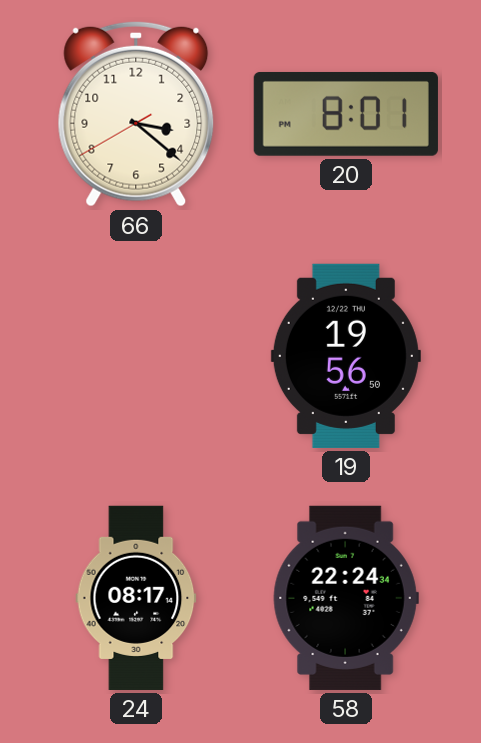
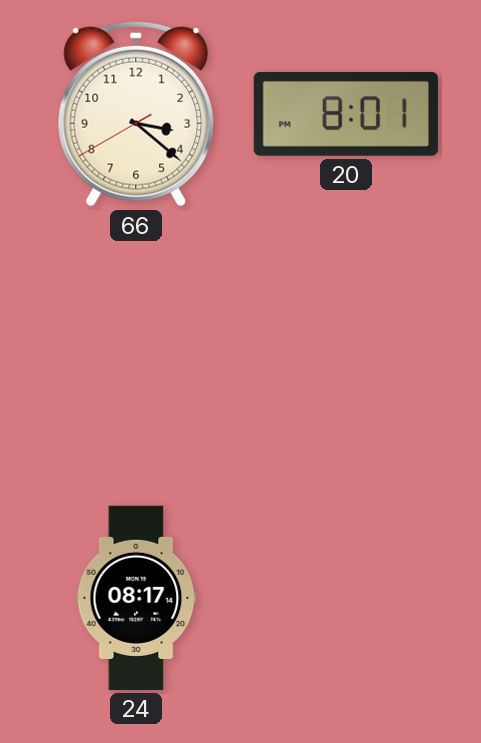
19: 19:56 -> none
58: 22:24 -> none
